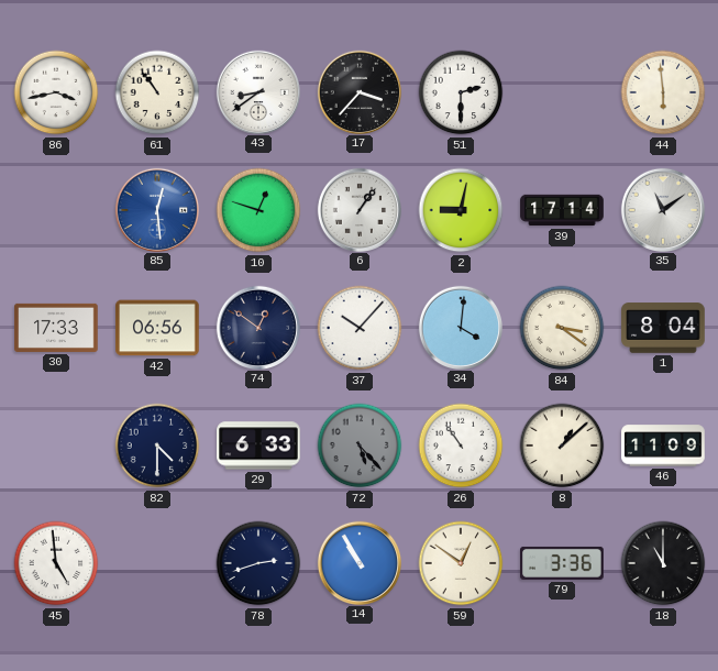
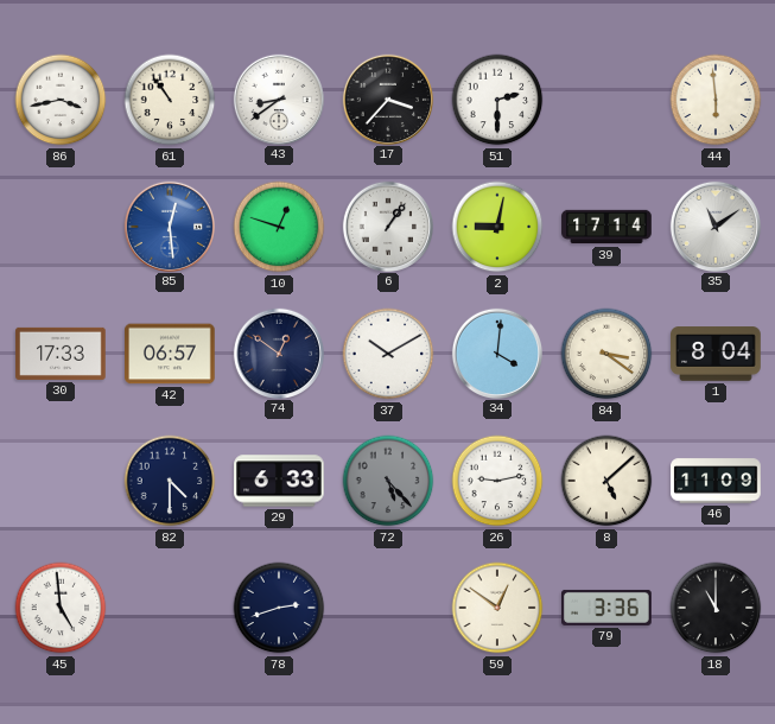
42: 06:56 -> 06:57
37: 10:07 -> 10:10
26: 10:54 -> 9:13
8: 1:08 -> 5:08
14: 10:55 -> none
